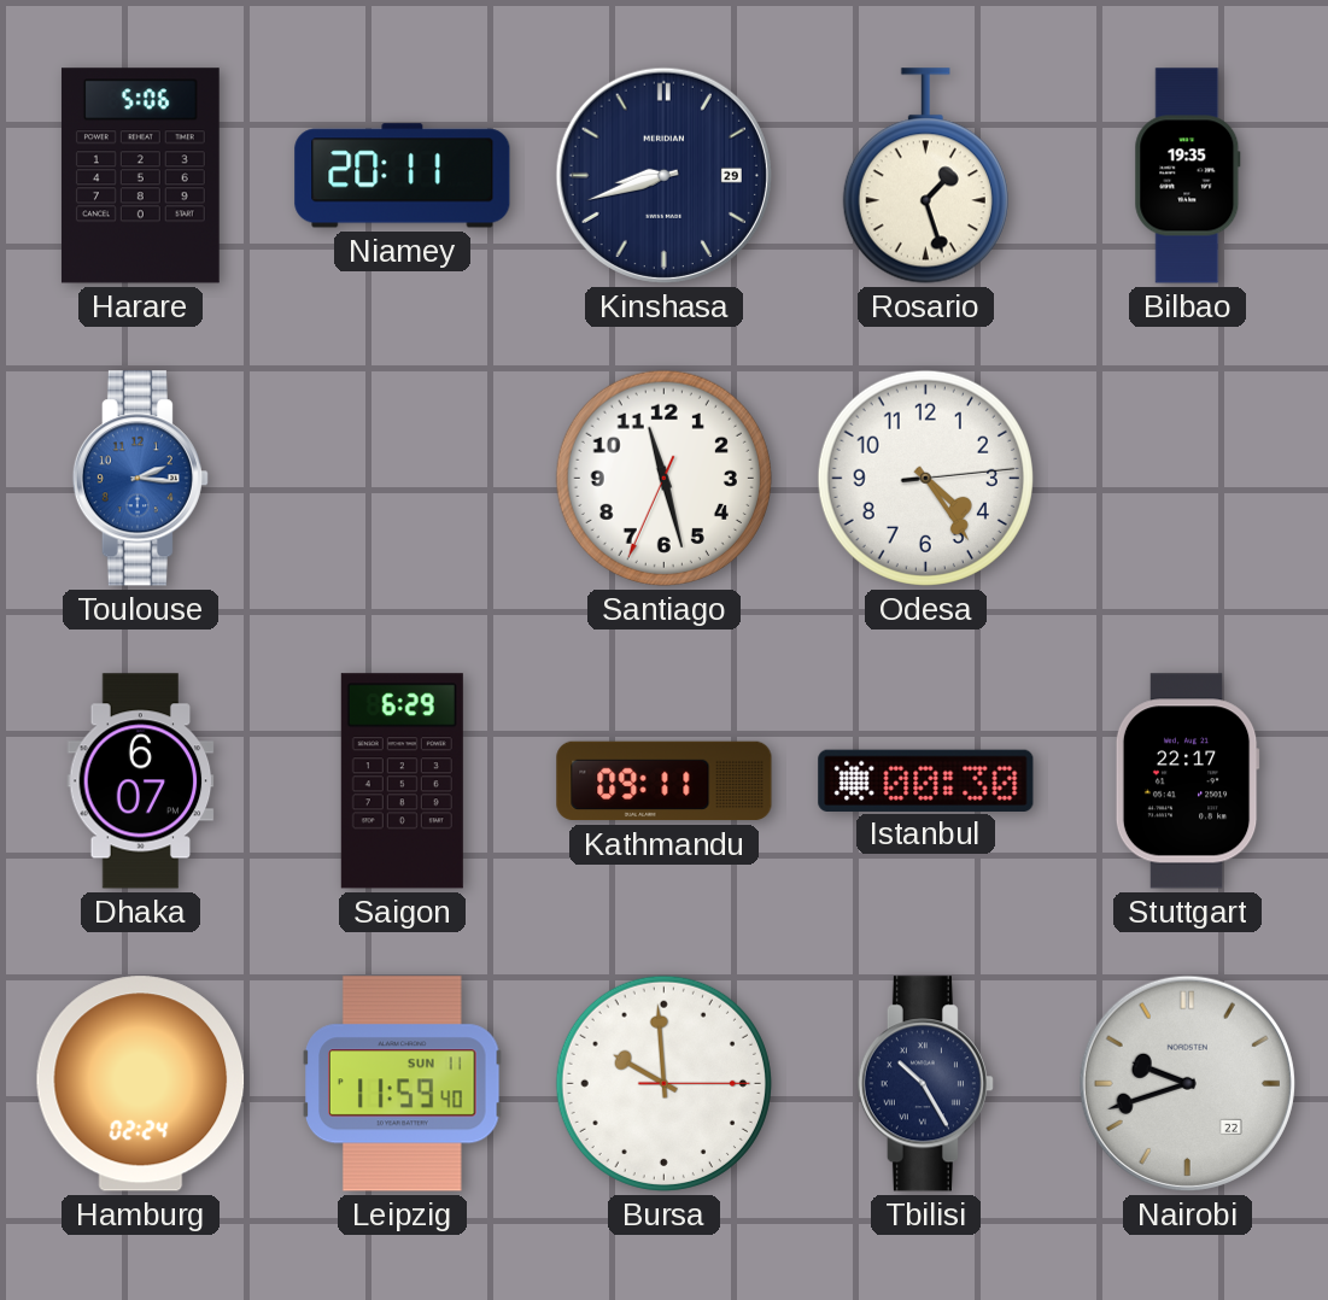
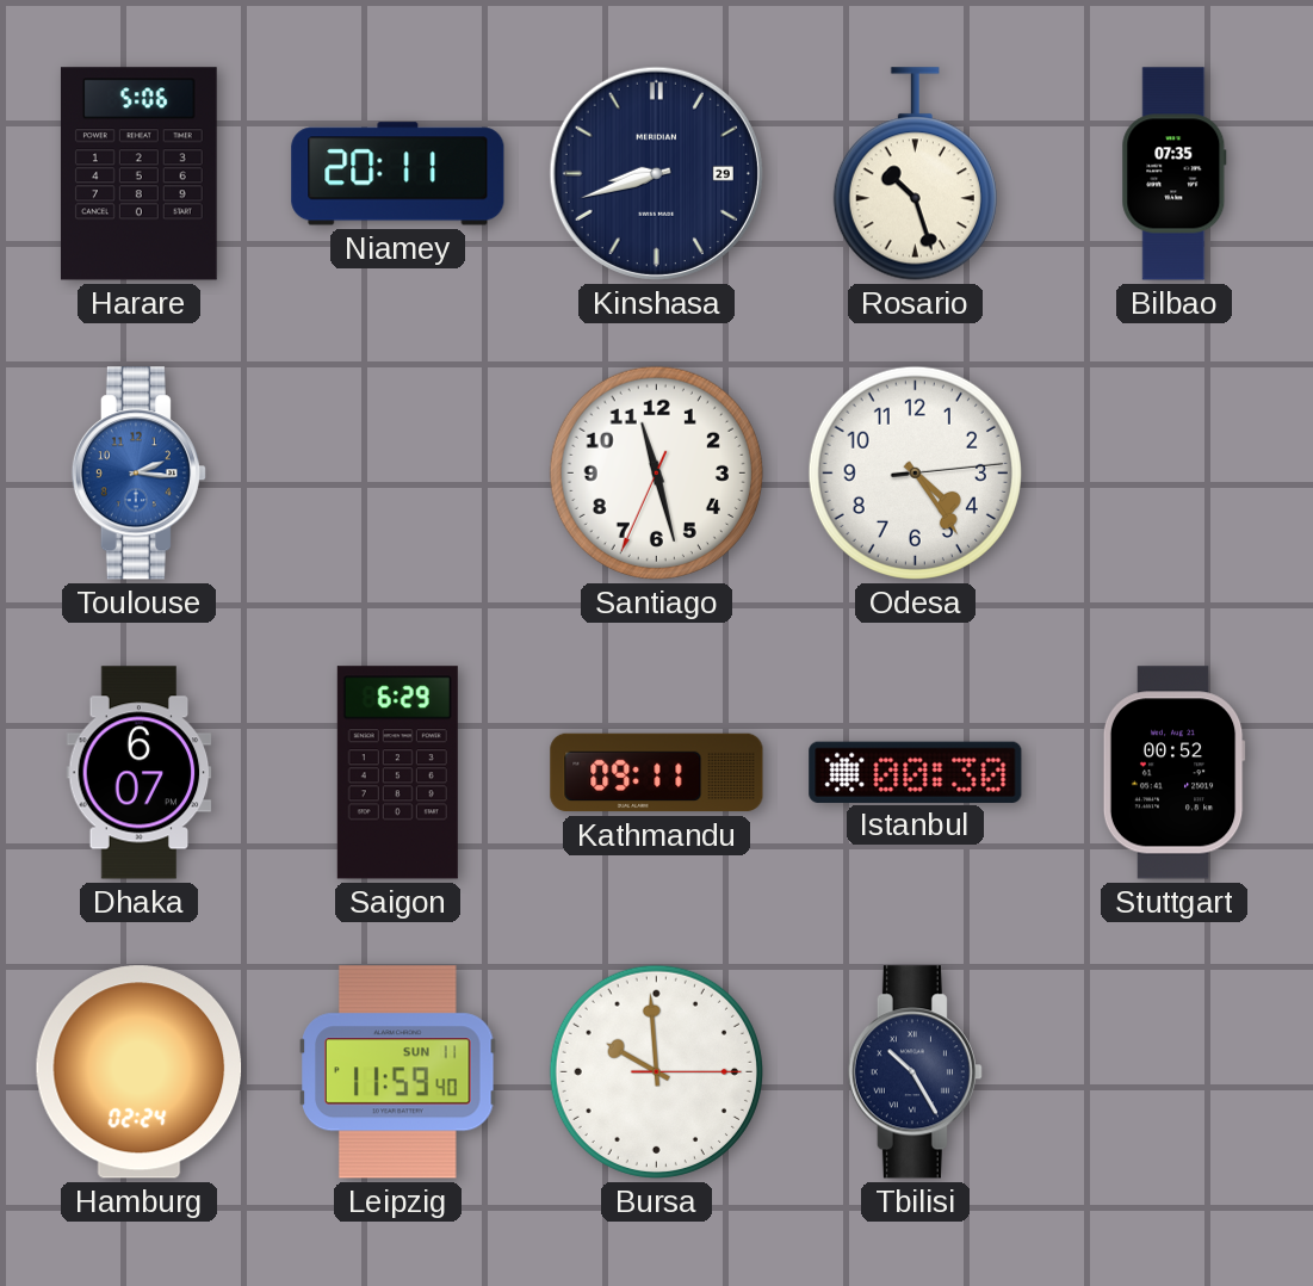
Rosario: 1:27 -> 10:27
Bilbao: 19:35 -> 07:35
Stuttgart: 22:17 -> 00:52
Nairobi: 9:42 -> none
